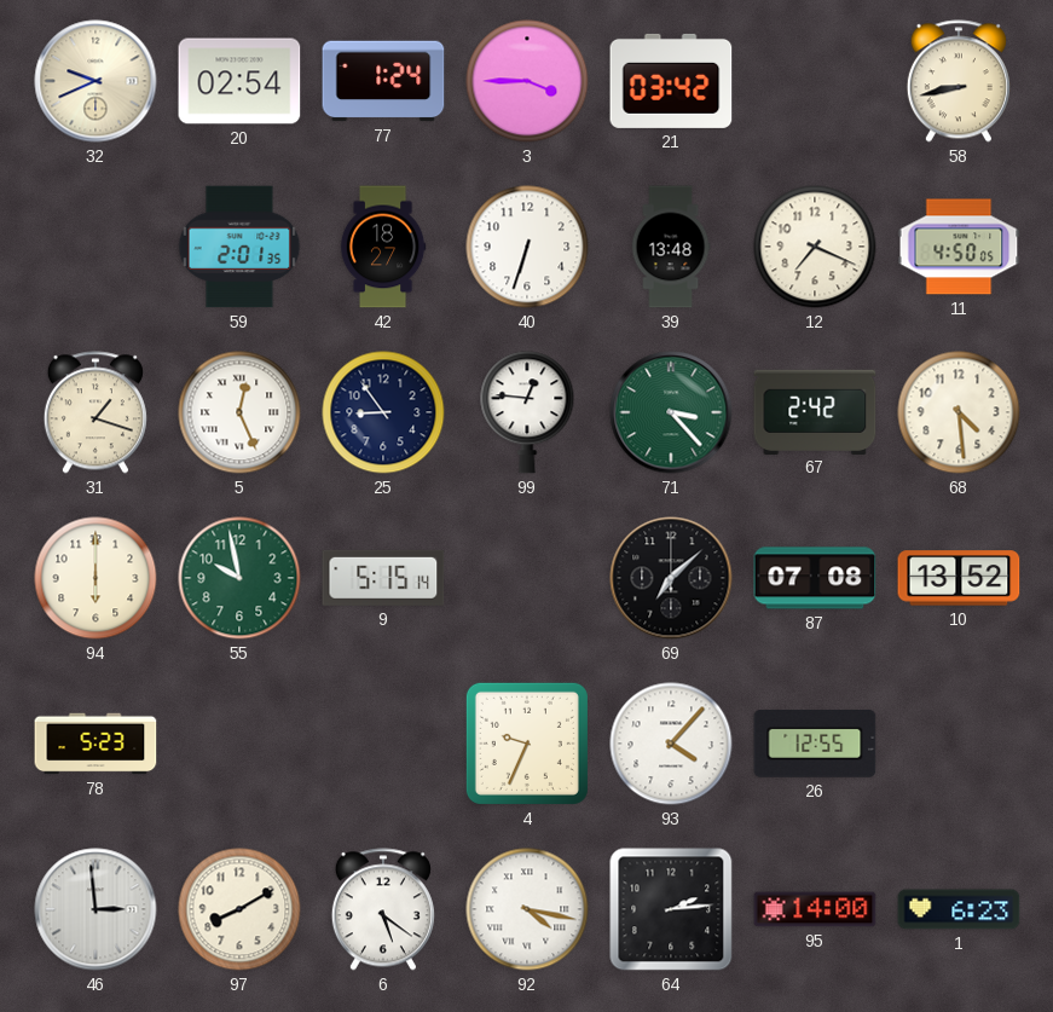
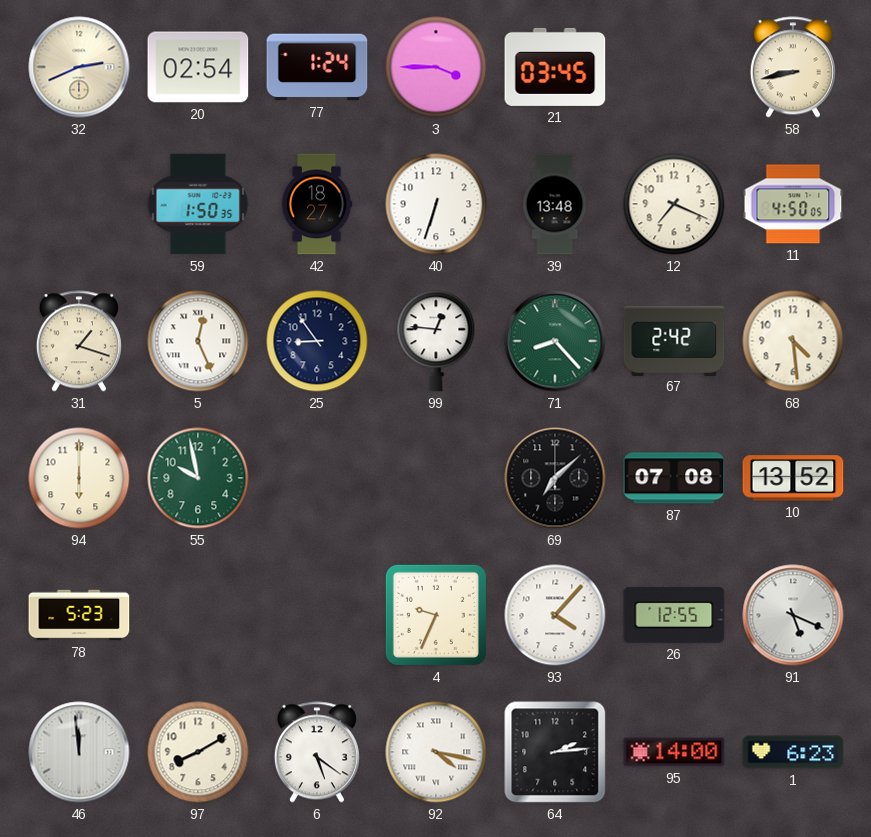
32: 9:41 -> 2:41
21: 03:42 -> 03:45
59: 2:01 -> 1:50
71: 3:23 -> 8:23
9: 5:15 -> none
91: none -> 5:19
46: 2:59 -> 11:59
